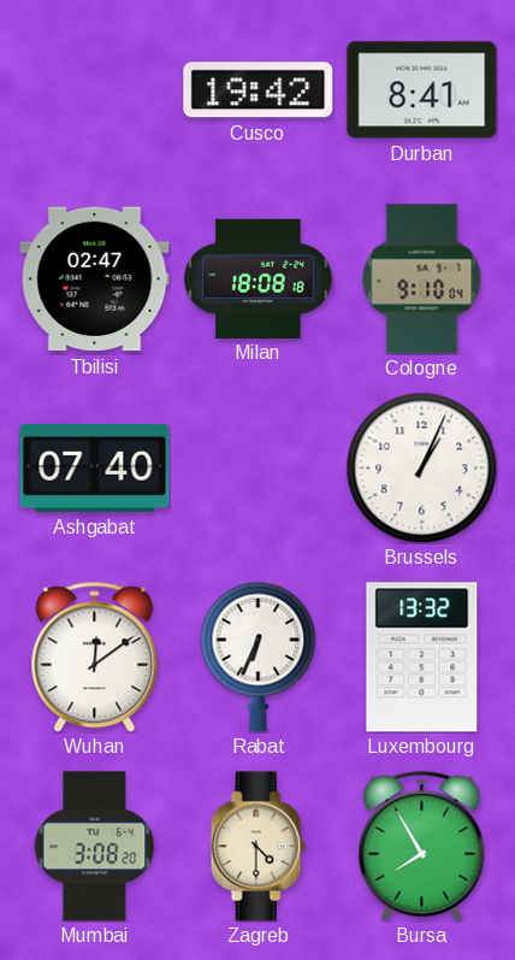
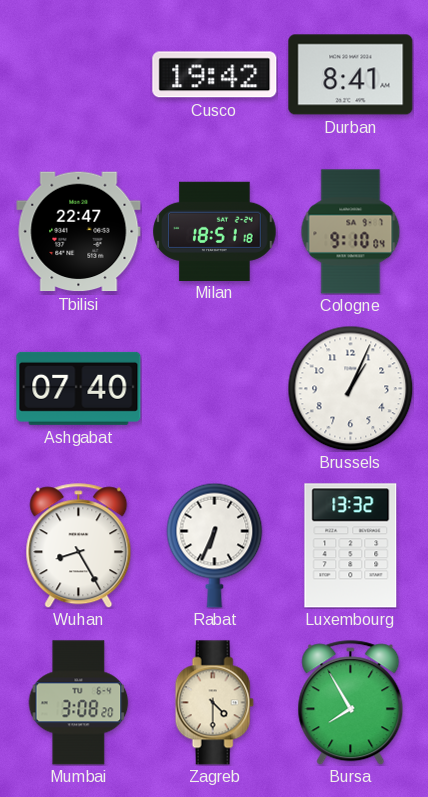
Tbilisi: 02:47 -> 22:47
Milan: 18:08 -> 18:51
Wuhan: 12:09 -> 8:25
